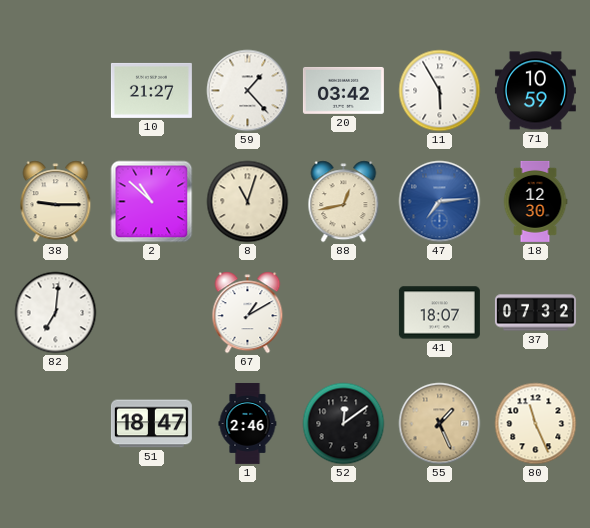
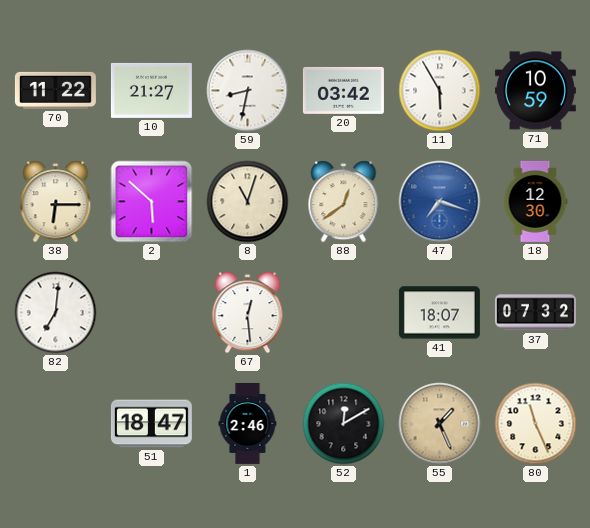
70: none -> 11:22
59: 1:23 -> 8:32
38: 9:15 -> 6:15
2: 10:52 -> 5:52
88: 12:43 -> 12:39
47: 7:14 -> 7:18
67: 1:10 -> 12:29
52: 12:09 -> 12:10
